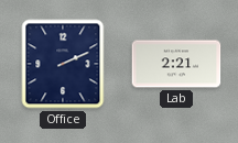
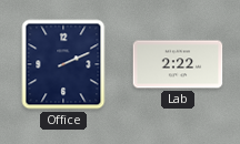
Lab: 2:21 -> 2:22
